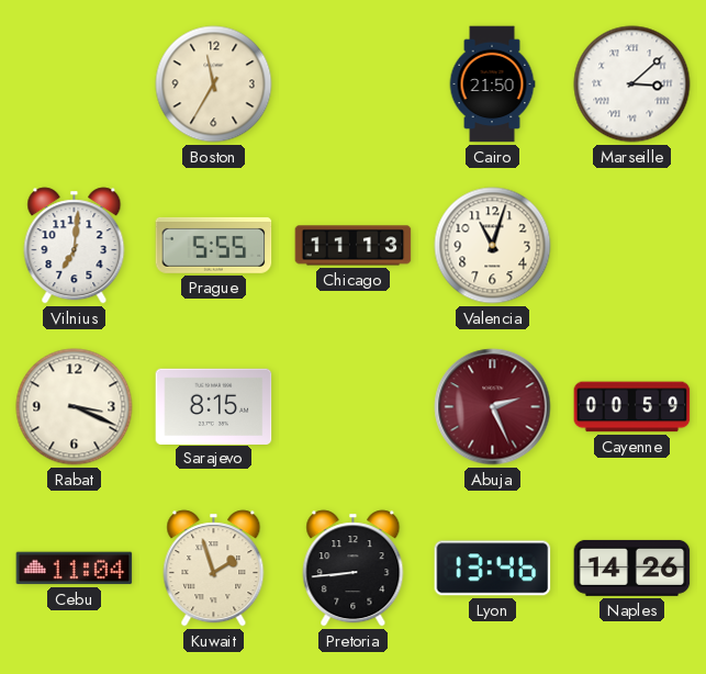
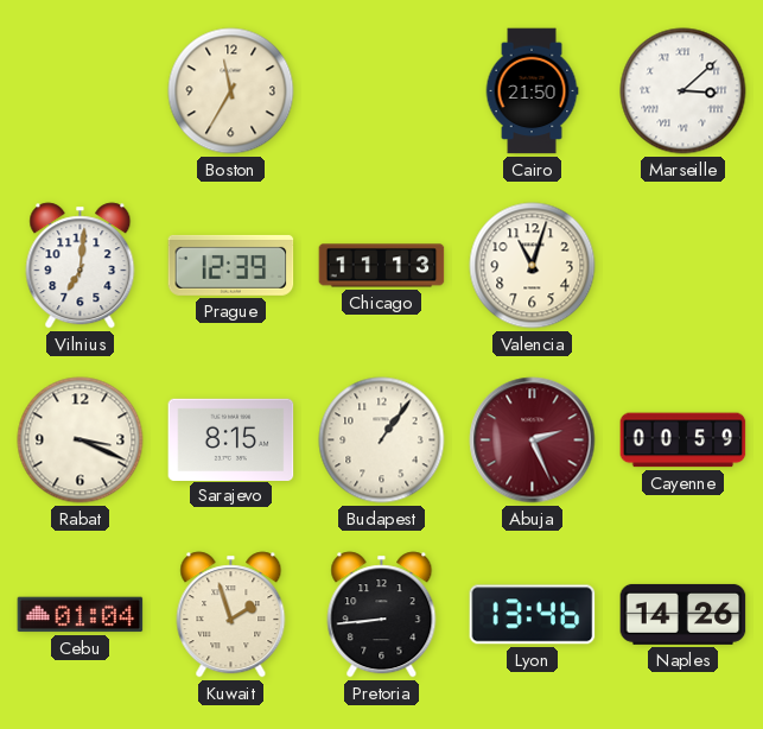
Prague: 5:55 -> 12:39
Budapest: none -> 1:06
Cebu: 11:04 -> 01:04
